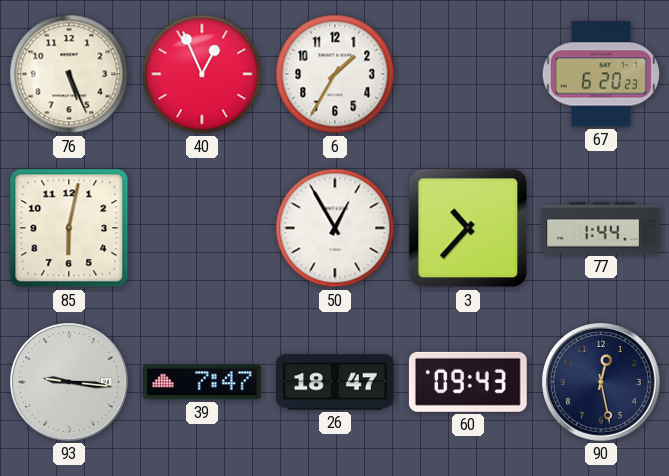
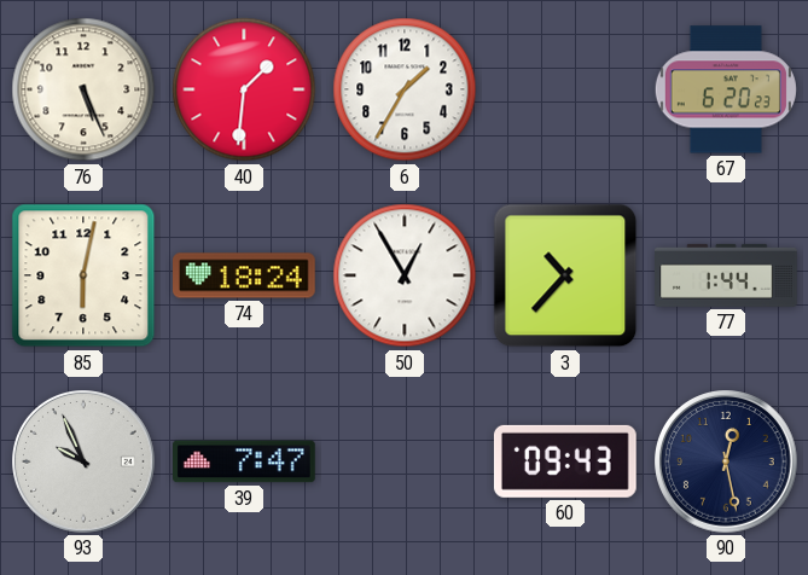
40: 12:56 -> 1:31
74: none -> 18:24
93: 9:16 -> 9:56
26: 18:47 -> none
